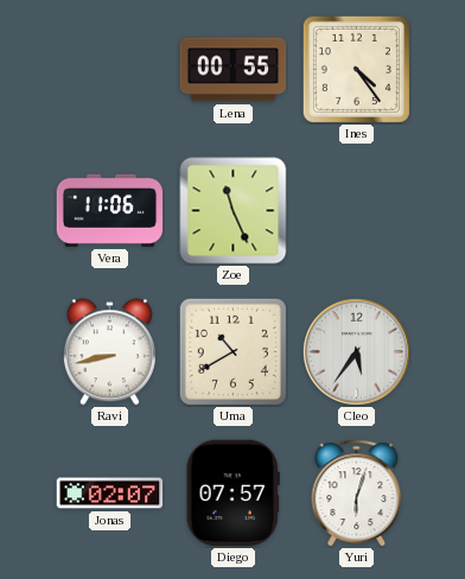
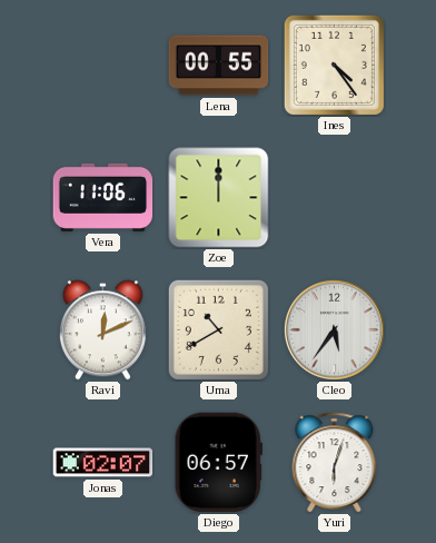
Zoe: 11:26 -> 12:00
Ravi: 8:43 -> 12:11
Diego: 07:57 -> 06:57
